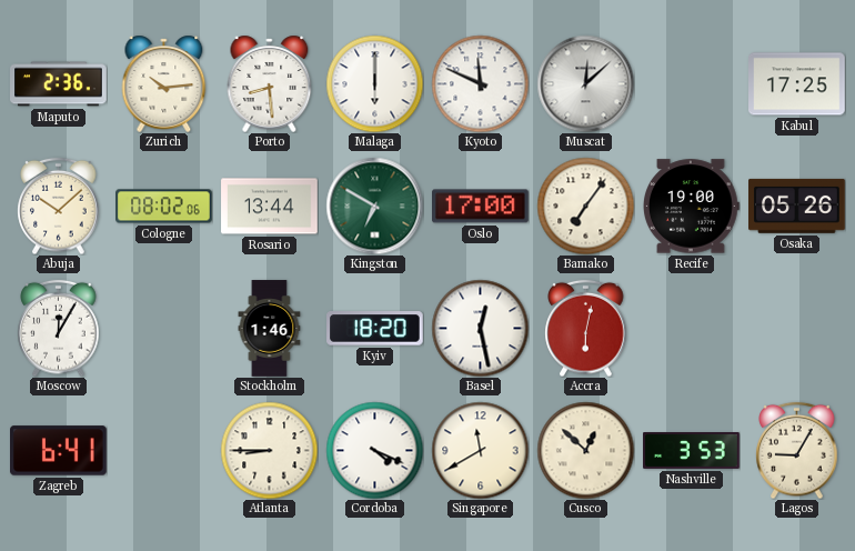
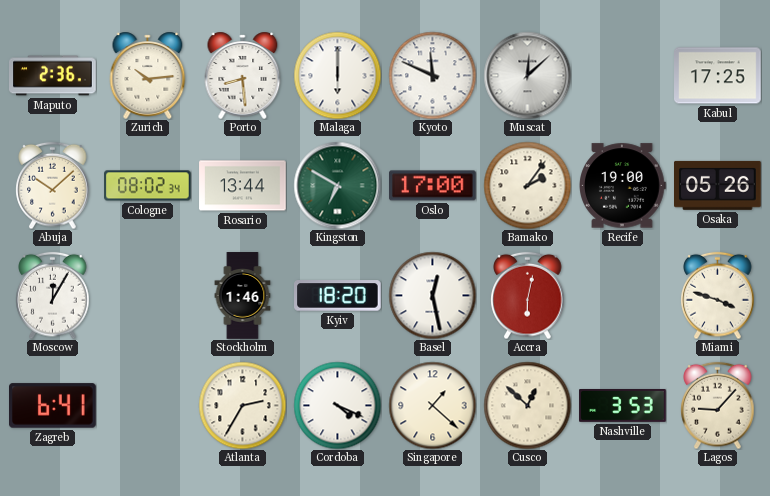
Cologne: 08:02:06 -> 08:02:34
Bamako: 7:06 -> 2:06
Miami: none -> 3:48
Atlanta: 8:45 -> 2:35
Singapore: 11:40 -> 1:22
Lagos: 9:05 -> 9:07
